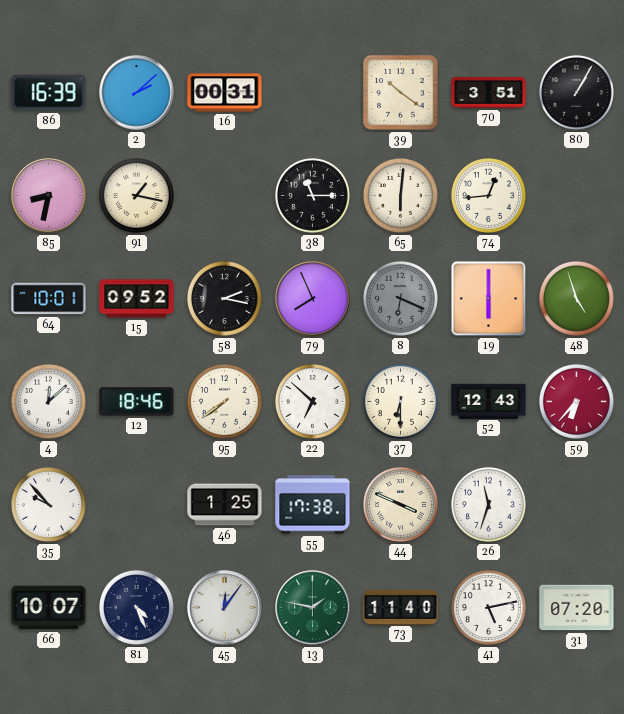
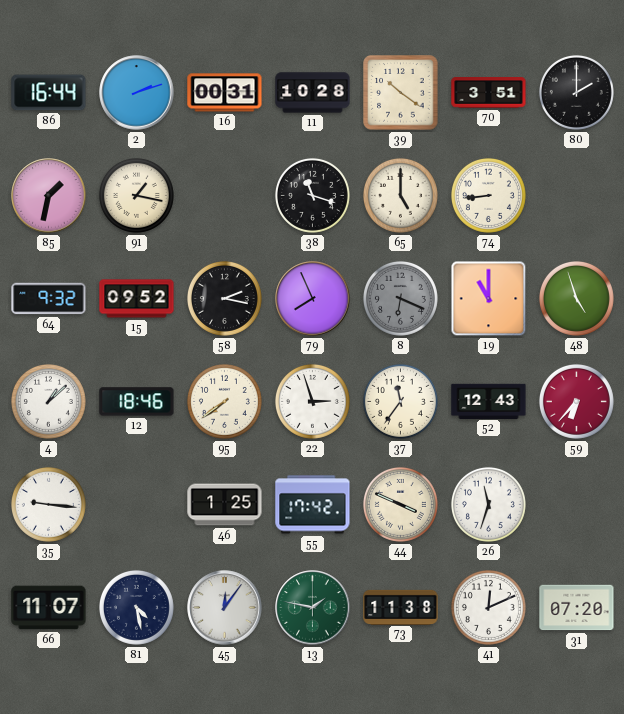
86: 16:39 -> 16:44
2: 2:08 -> 2:12
11: none -> 10:28
80: 1:05 -> 2:00
85: 8:32 -> 1:32
38: 11:15 -> 11:18
65: 6:01 -> 5:00
74: 12:44 -> 8:44
64: 10:01 -> 9:32
19: 6:00 -> 11:00
4: 12:08 -> 1:08
22: 6:52 -> 2:57
37: 6:30 -> 11:36
35: 9:53 -> 9:16
55: 17:38 -> 17:42
66: 10:07 -> 11:07
81: 4:26 -> 4:28
73: 11:40 -> 11:38
41: 5:13 -> 12:11
